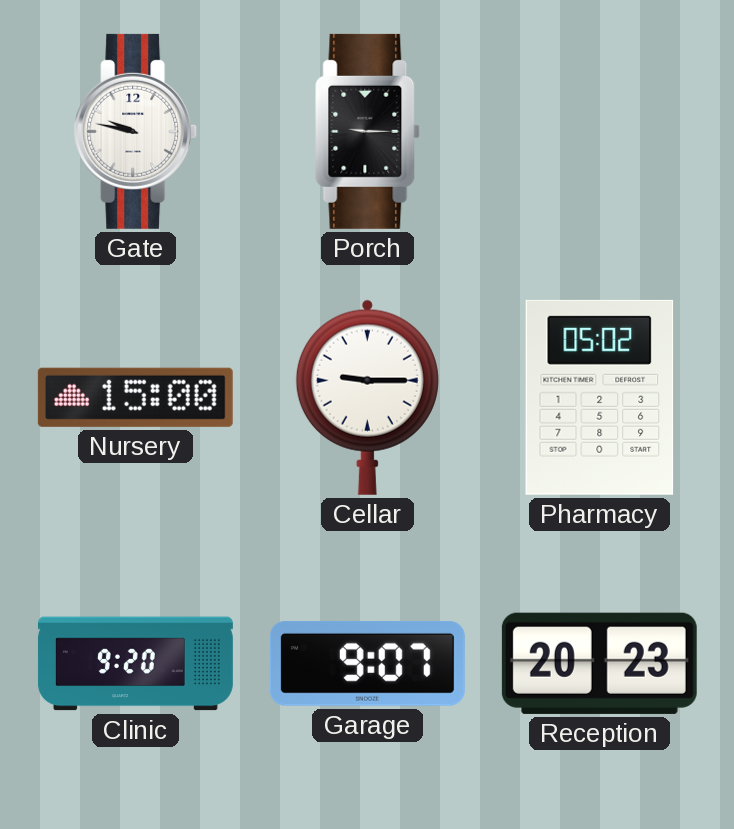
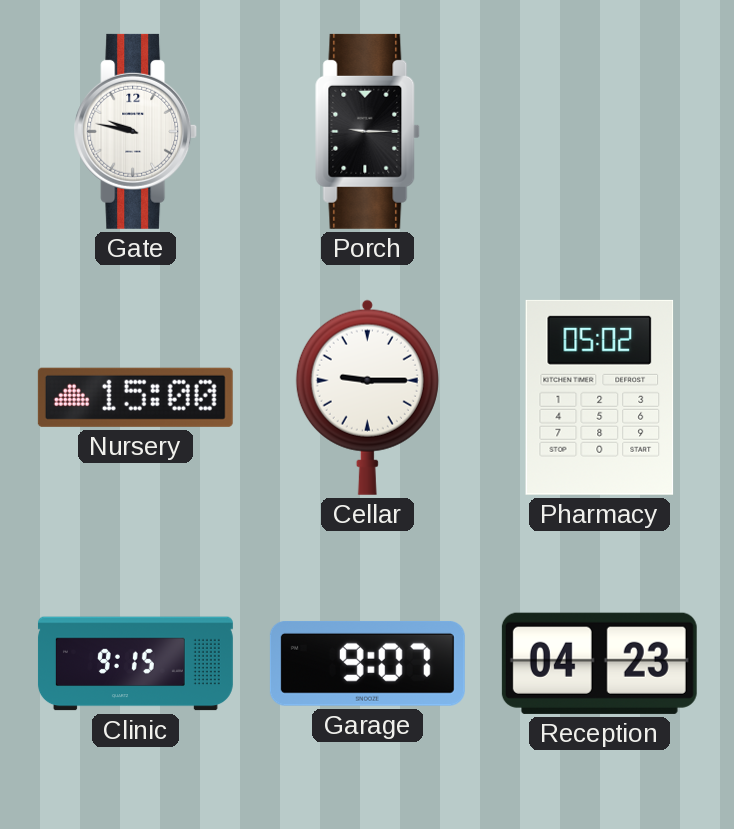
Clinic: 9:20 -> 9:15
Reception: 20:23 -> 04:23
